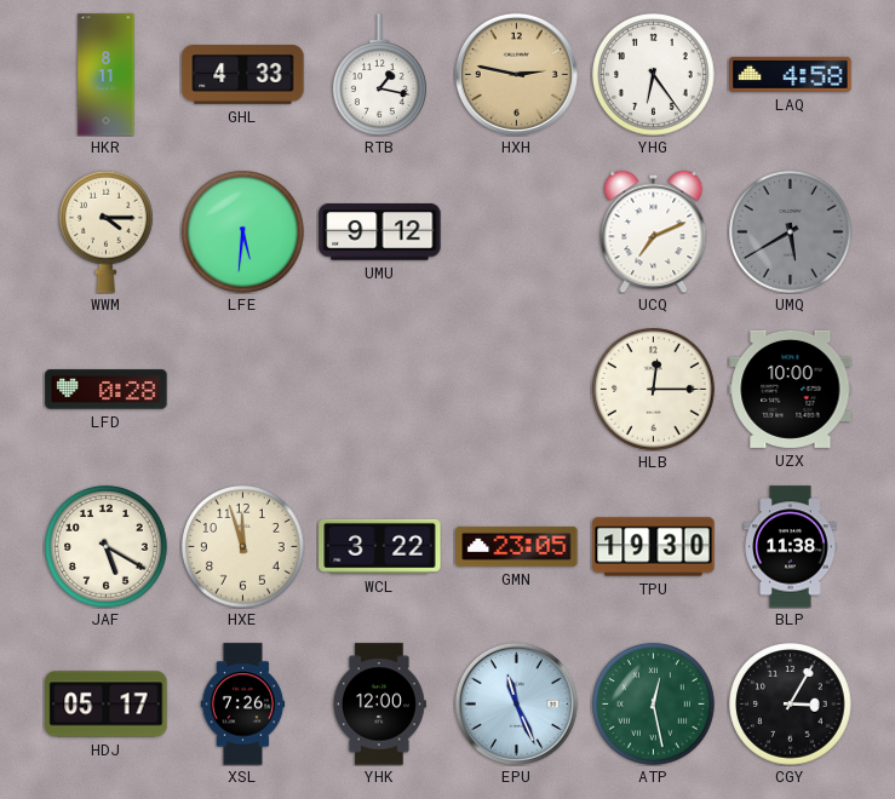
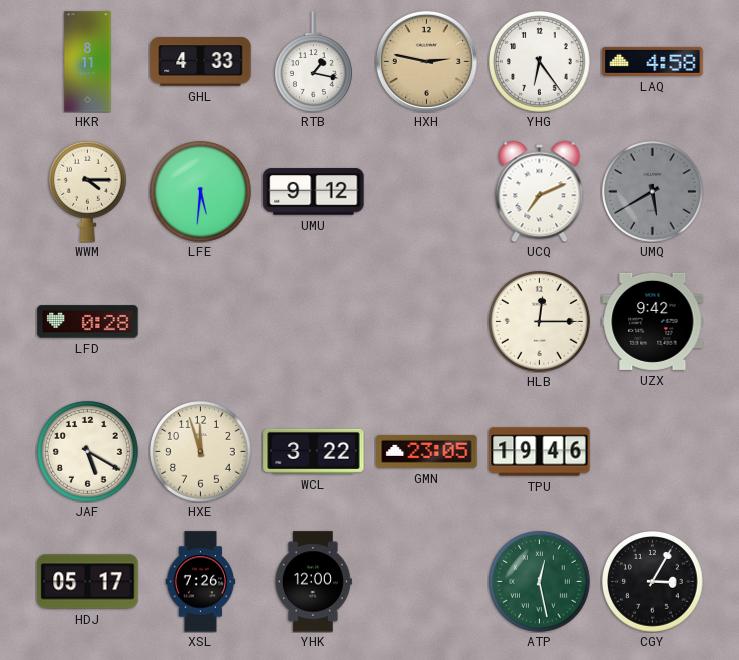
UZX: 10:00 -> 9:42
TPU: 19:30 -> 19:46
BLP: 11:38 -> none
EPU: 11:26 -> none
